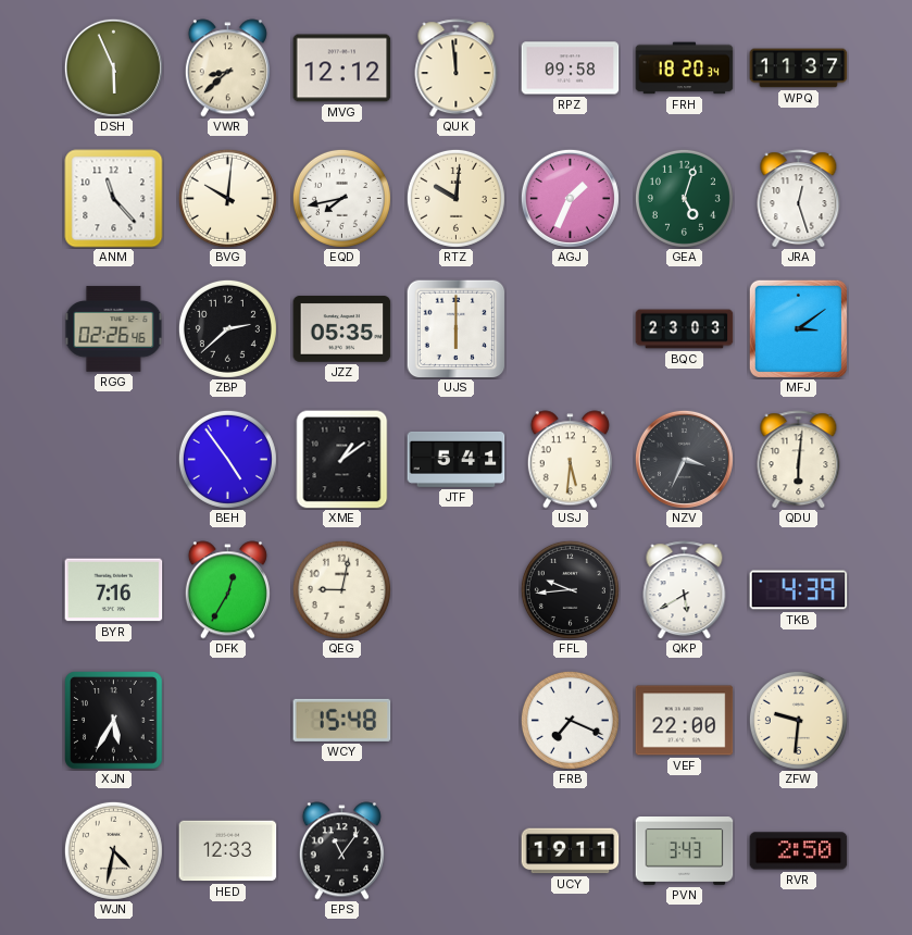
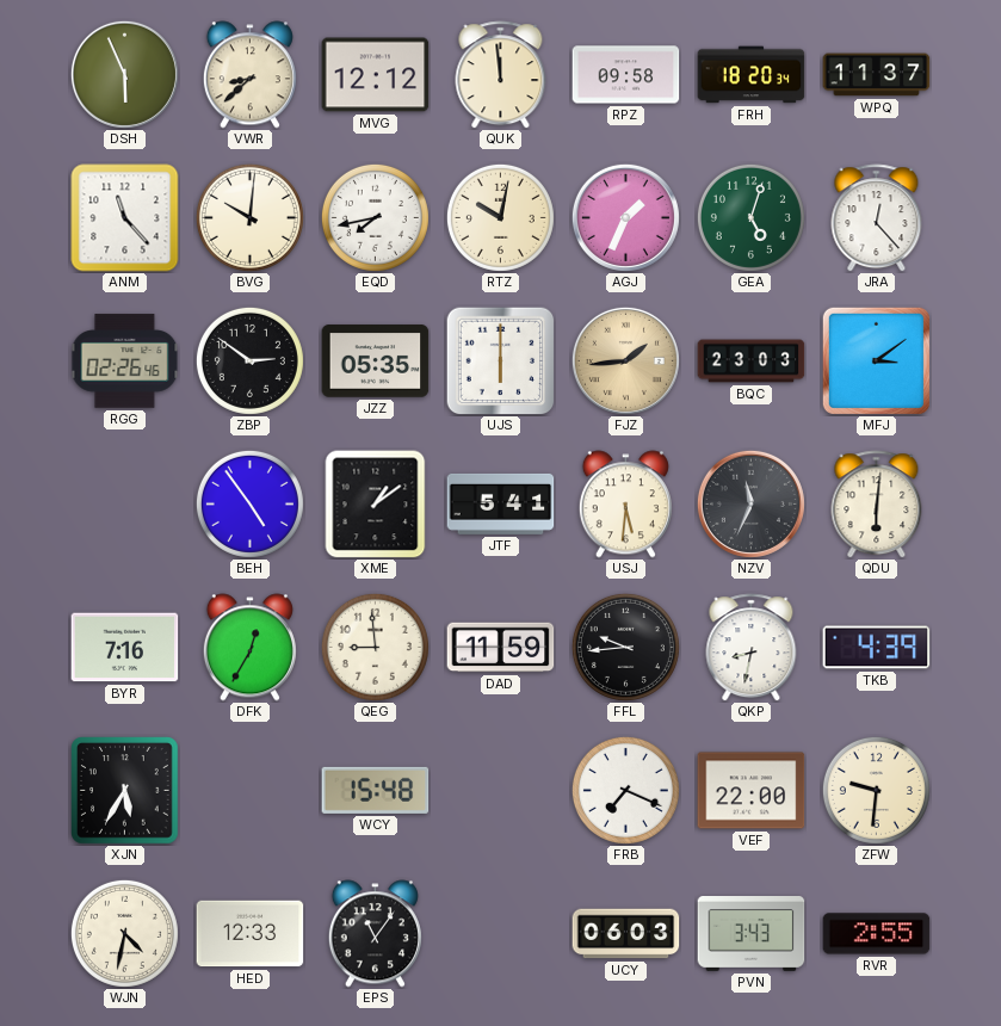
RTZ: 10:01 -> 10:02
JRA: 12:27 -> 12:23
ZBP: 2:38 -> 2:51
FJZ: none -> 1:44
NZV: 3:34 -> 11:34
QEG: 9:02 -> 8:59
DAD: none -> 11:59
QKP: 5:40 -> 8:32
UCY: 19:11 -> 06:03
RVR: 2:50 -> 2:55
